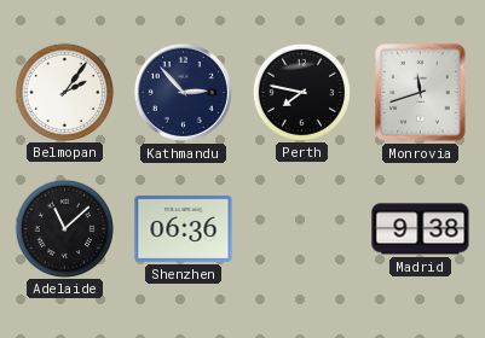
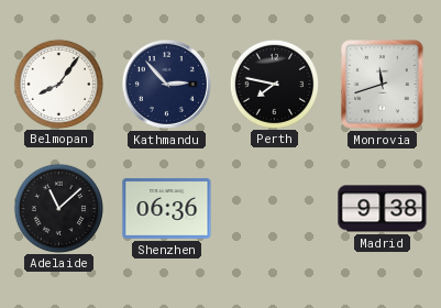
Belmopan: 2:06 -> 8:06
